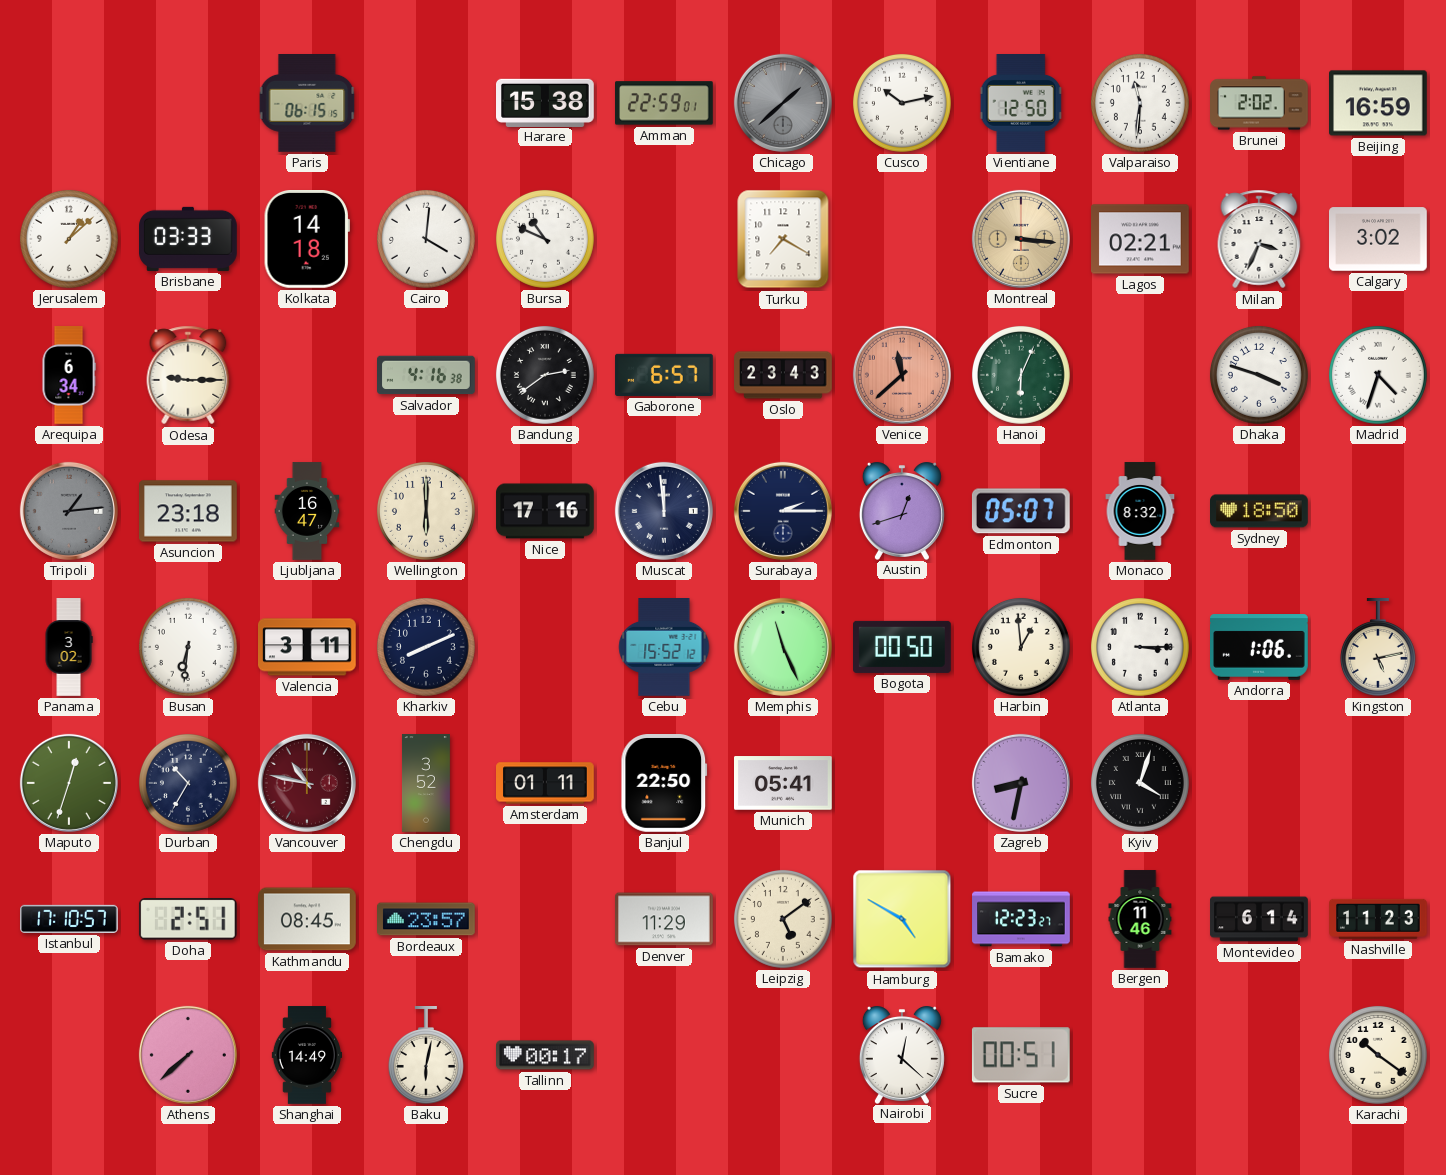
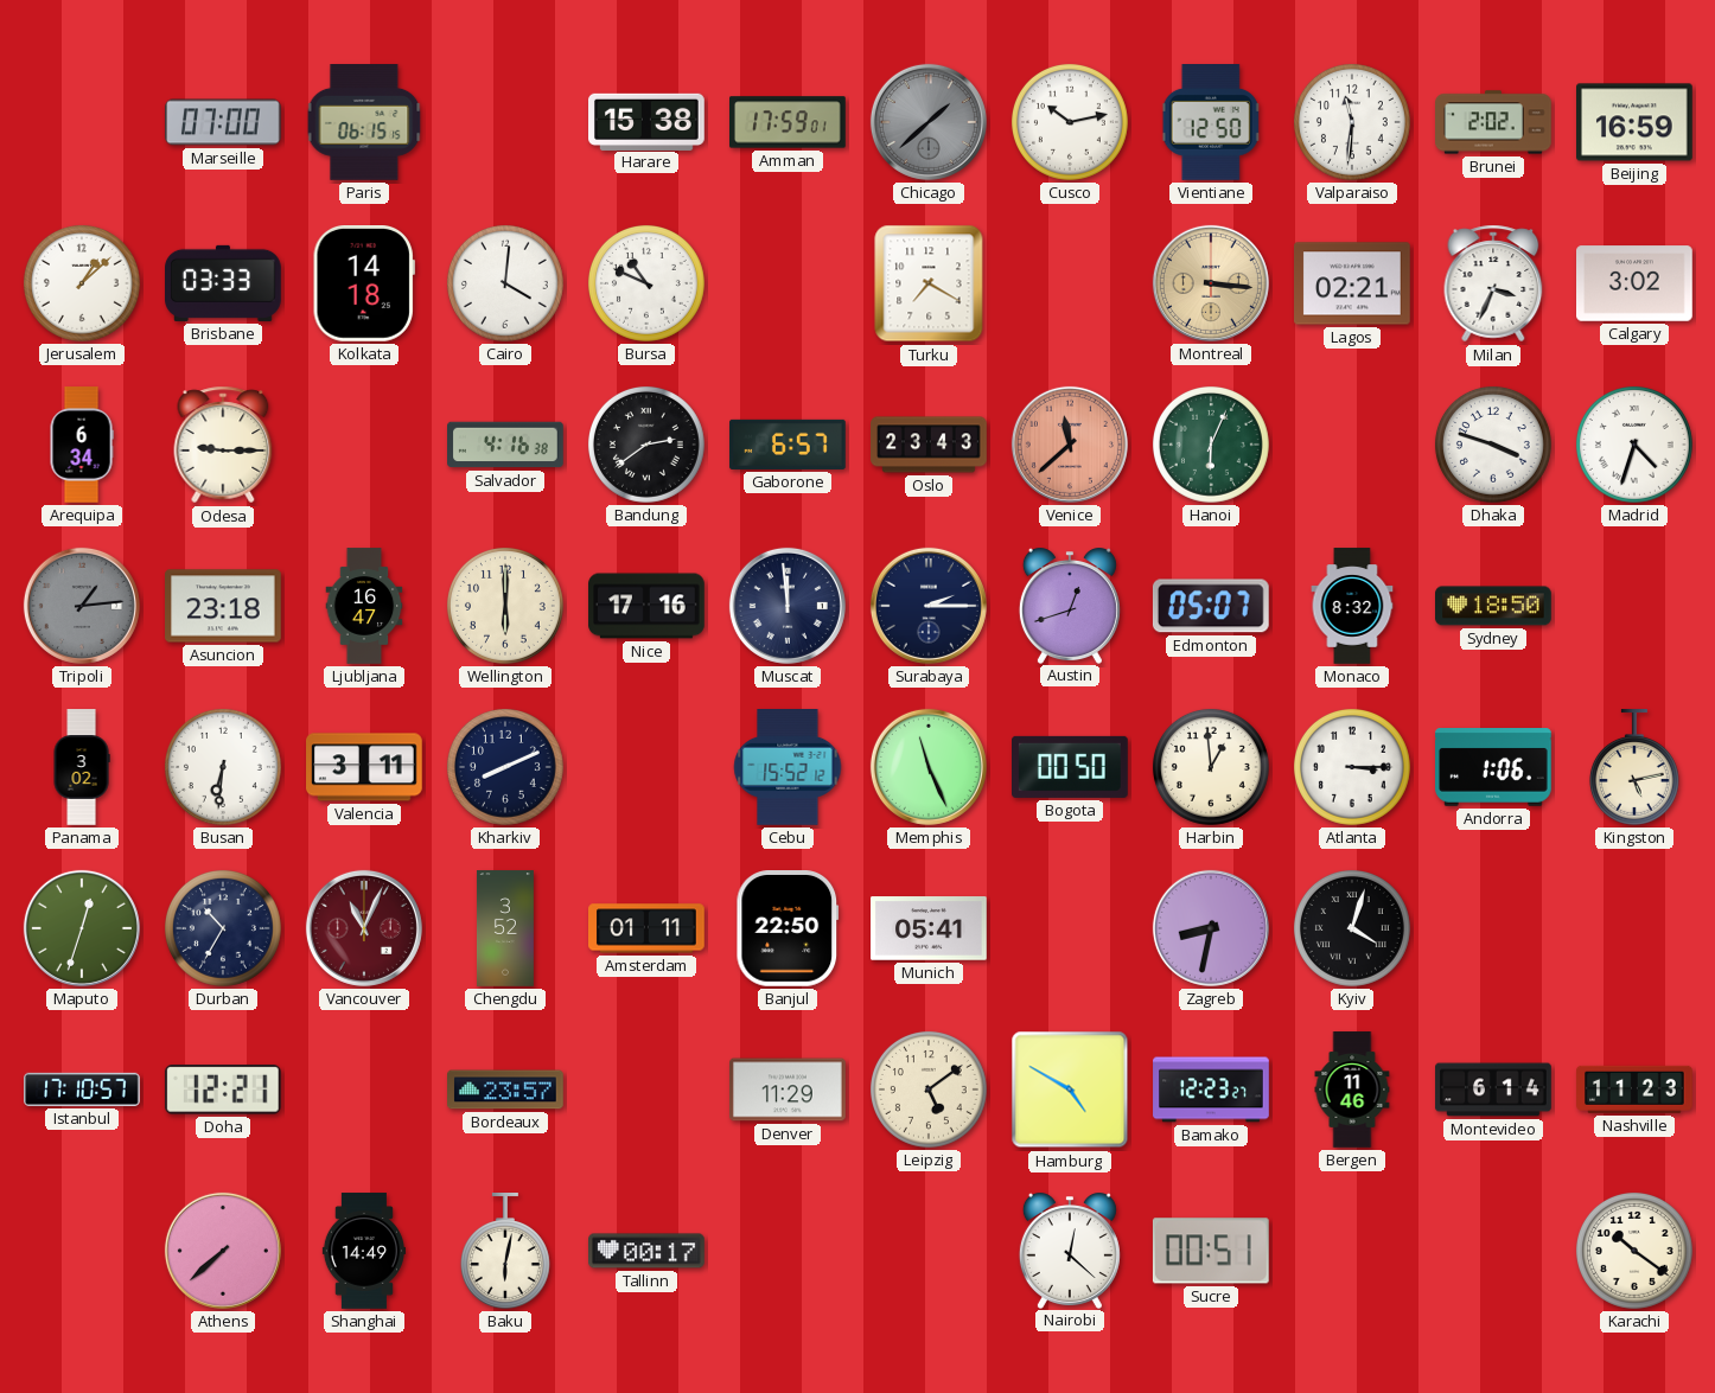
Marseille: none -> 07:00
Amman: 22:59 -> 17:59
Vancouver: 10:47 -> 11:04
Doha: 2:51 -> 12:21
Kathmandu: 08:45 -> none
